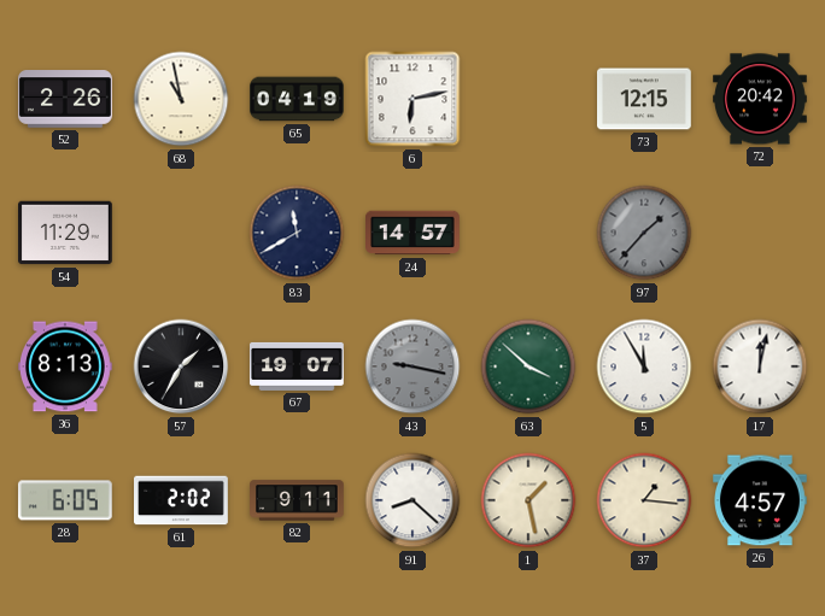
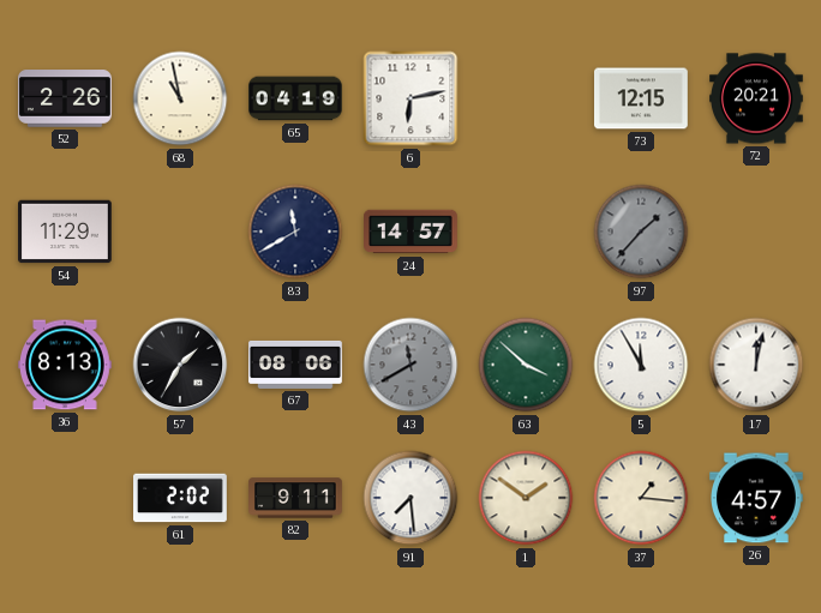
72: 20:42 -> 20:21
67: 19:07 -> 08:06
43: 9:17 -> 11:40
28: 6:05 -> none
91: 8:22 -> 7:29
1: 1:28 -> 1:51
